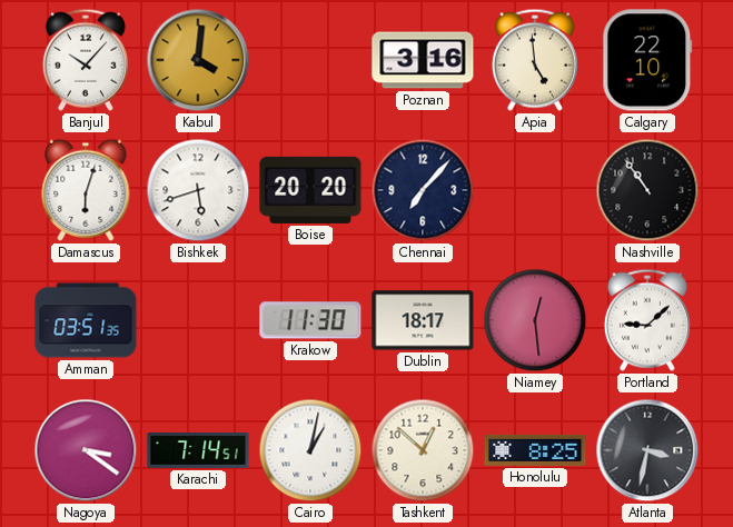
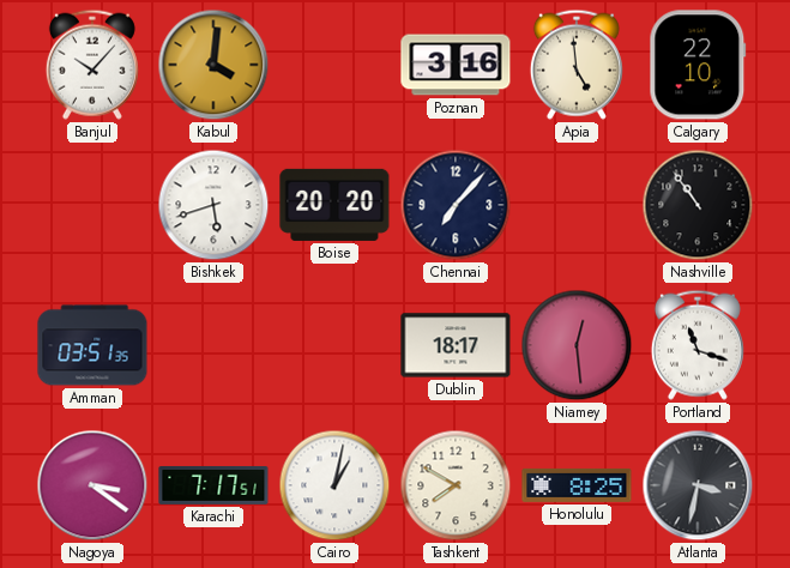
Damascus: 6:03 -> none
Krakow: 11:30 -> none
Portland: 9:08 -> 11:18
Karachi: 7:14 -> 7:17
Tashkent: 12:52 -> 7:50
